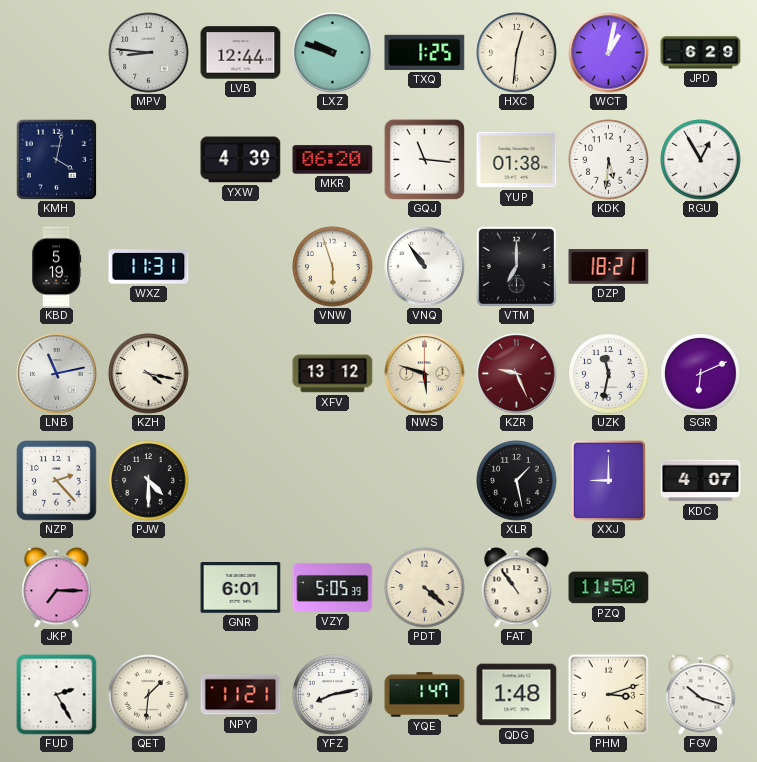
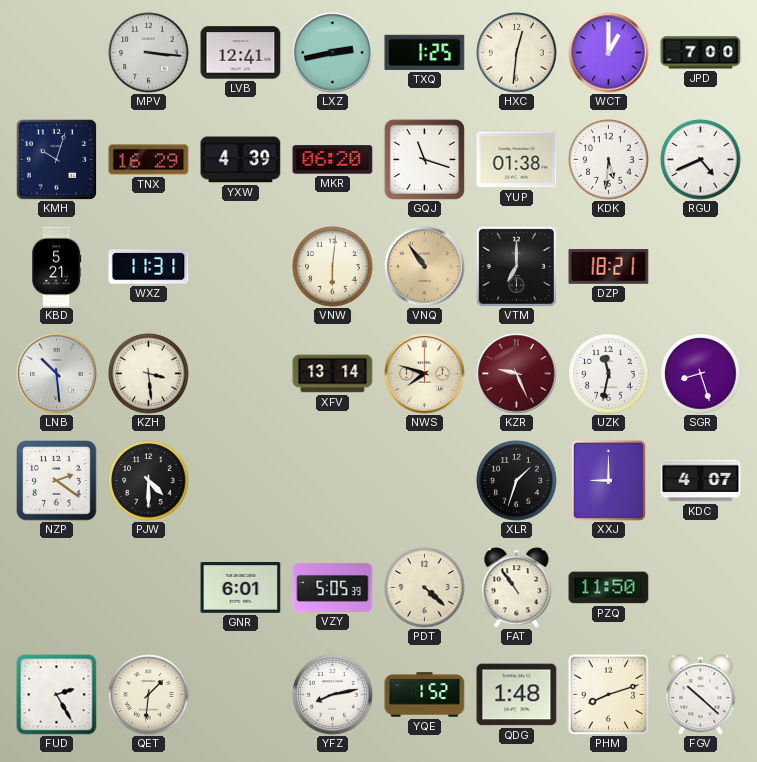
MPV: 8:46 -> 3:16
LVB: 12:44 -> 12:41
LXZ: 9:48 -> 2:43
WCT: 1:02 -> 1:00
JPD: 6:29 -> 7:00
KMH: 4:02 -> 10:03
TNX: none -> 16:29
GQJ: 11:16 -> 11:18
RGU: 12:55 -> 4:41
KBD: 5:19 -> 5:21
VNW: 5:57 -> 6:01
VNQ dial: white -> champagne
LNB: 11:13 -> 10:29
KZH: 4:17 -> 3:29
XFV: 13:12 -> 13:14
NWS: 5:48 -> 7:48
SGR: 6:11 -> 8:27
NZP: 2:23 -> 2:21
XLR: 1:28 -> 1:33
JKP: 7:15 -> none
NPY: 11:21 -> none
YQE: 1:47 -> 1:52
PHM: 3:12 -> 8:12
FGV: 10:18 -> 10:22
